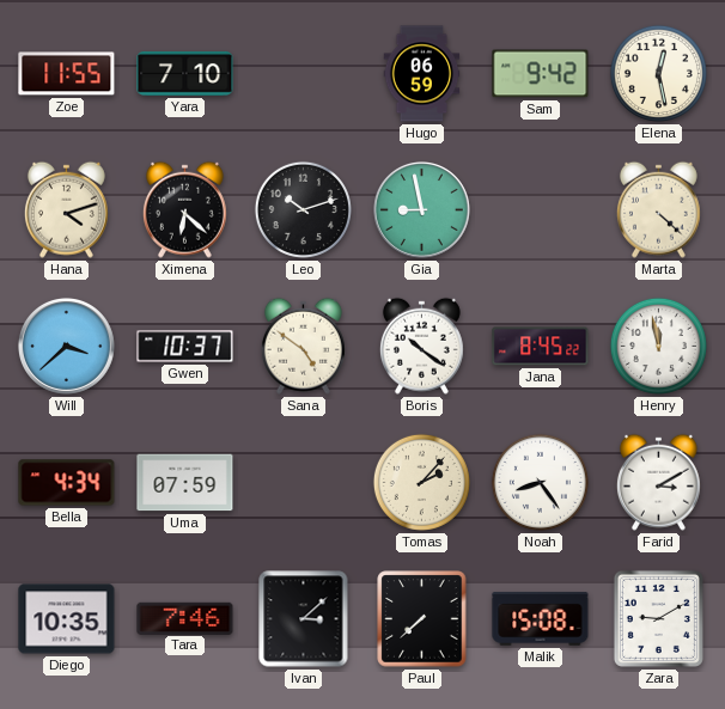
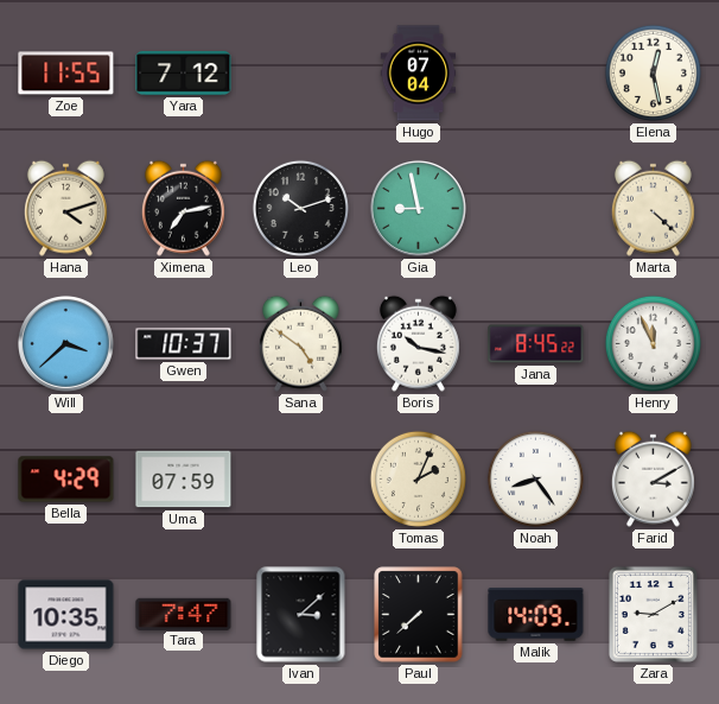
Yara: 7:10 -> 7:12
Hugo: 06:59 -> 07:04
Sam: 9:42 -> none
Ximena: 6:22 -> 7:13
Boris: 10:21 -> 10:17
Henry: 11:58 -> 11:56
Bella: 4:34 -> 4:29
Tomas: 2:07 -> 2:04
Tara: 7:46 -> 7:47
Malik: 15:08 -> 14:09
